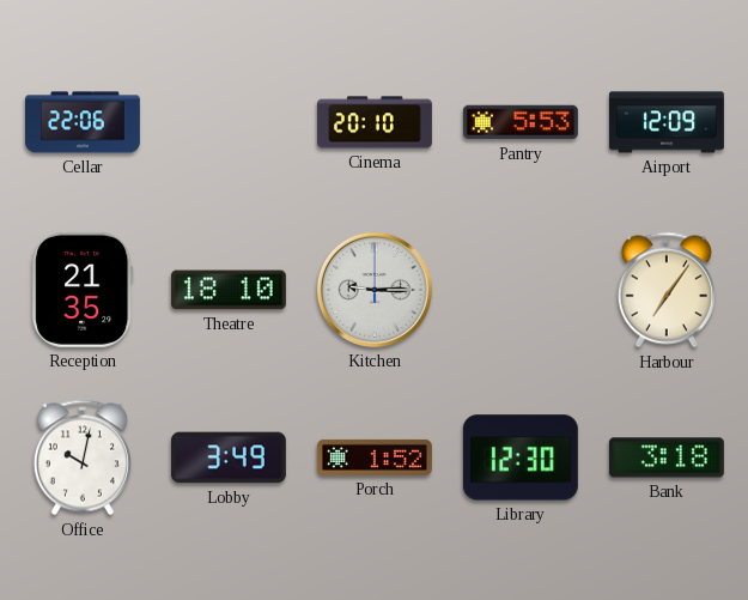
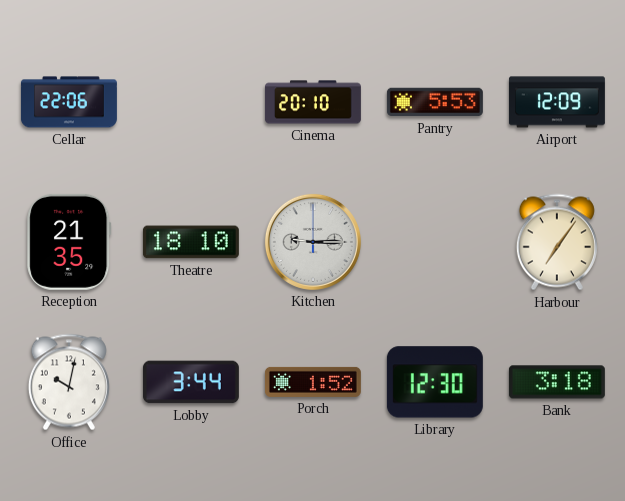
Lobby: 3:49 -> 3:44
